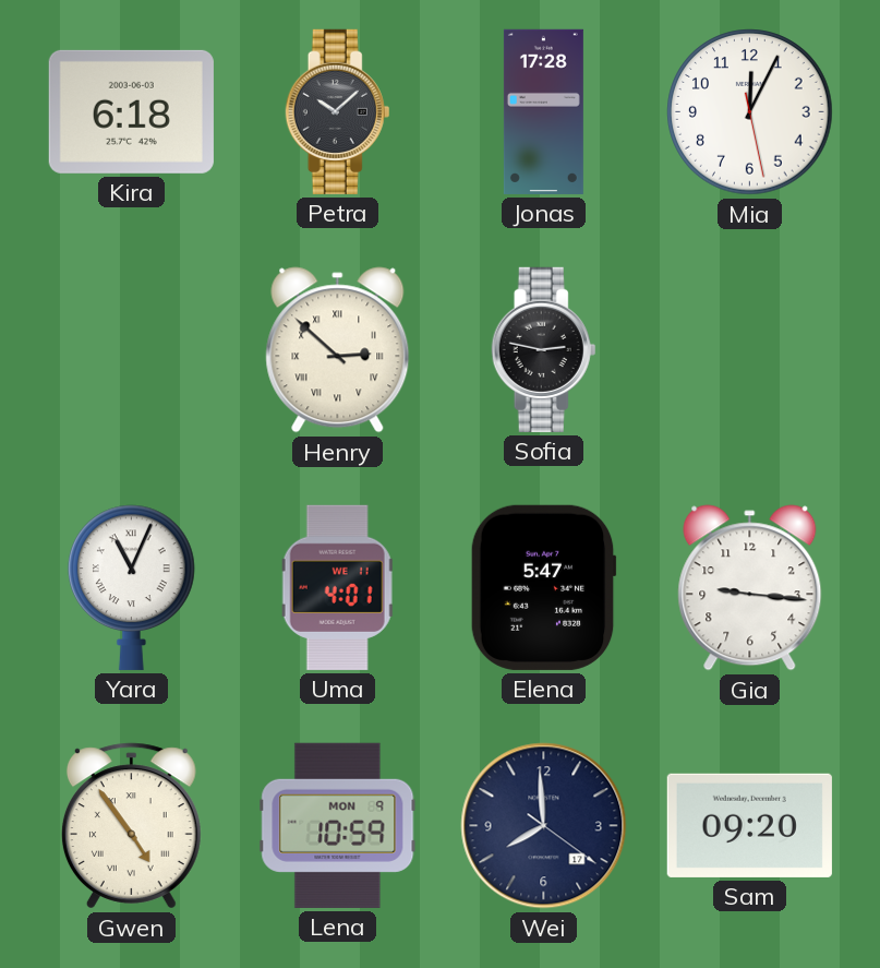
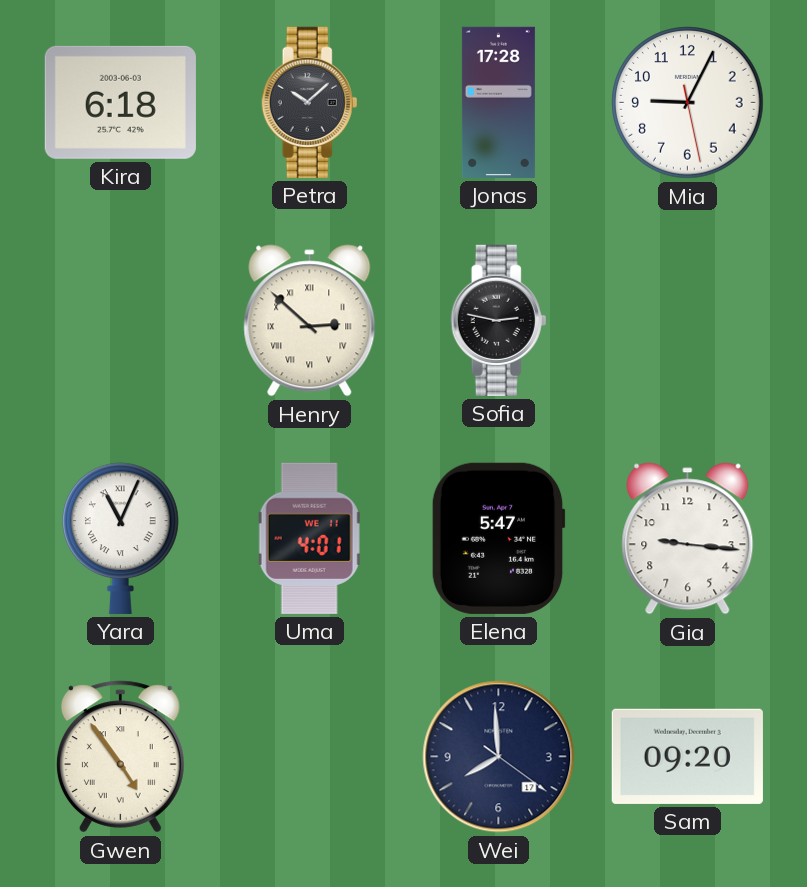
Mia: 12:04 -> 9:04
Lena: 10:59 -> none
